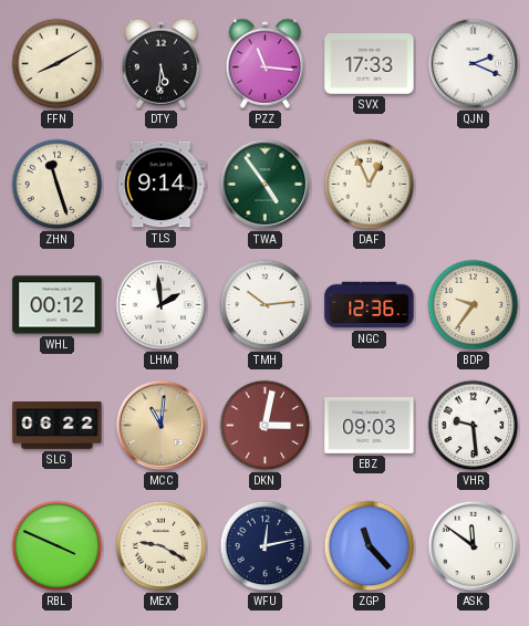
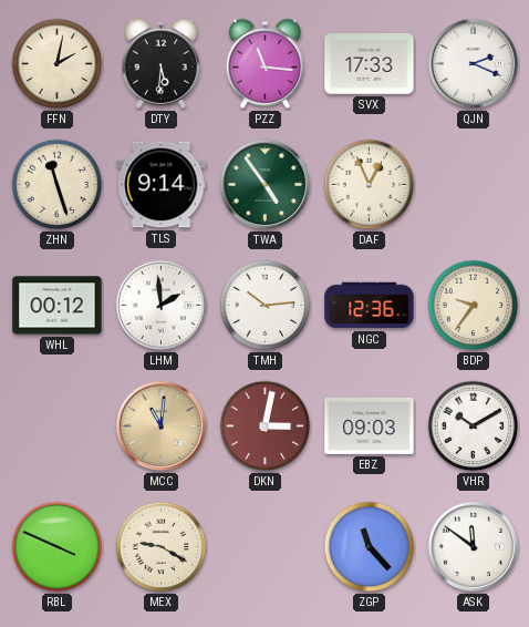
FFN: 8:10 -> 2:02
SLG: 06:22 -> none
VHR: 9:29 -> 10:10
WFU: 12:13 -> none
